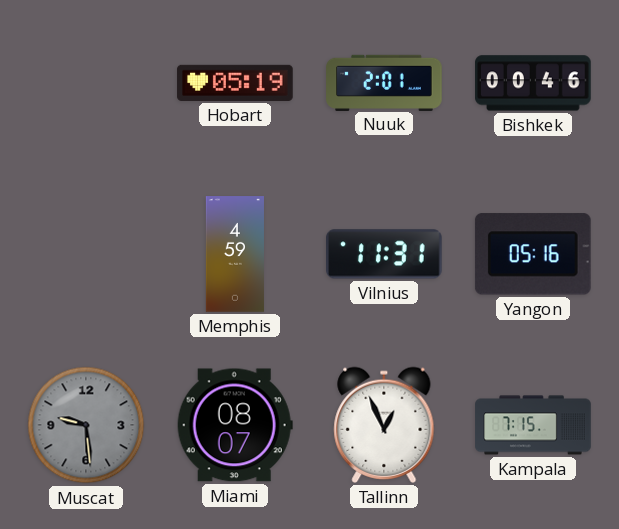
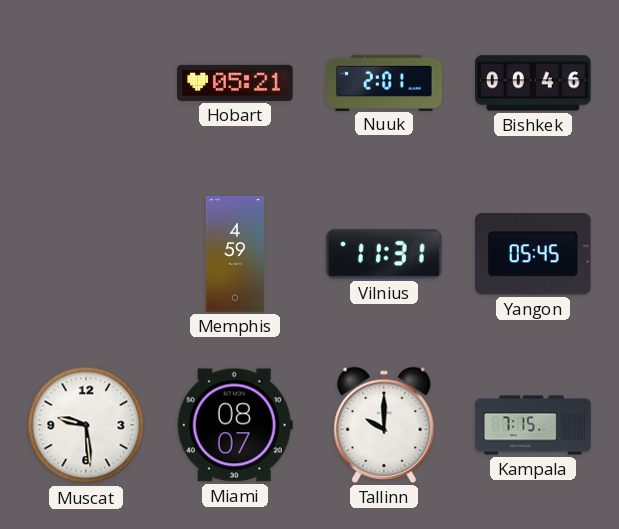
Hobart: 05:19 -> 05:21
Yangon: 05:16 -> 05:45
Muscat dial: grey -> white
Tallinn: 12:56 -> 10:00
